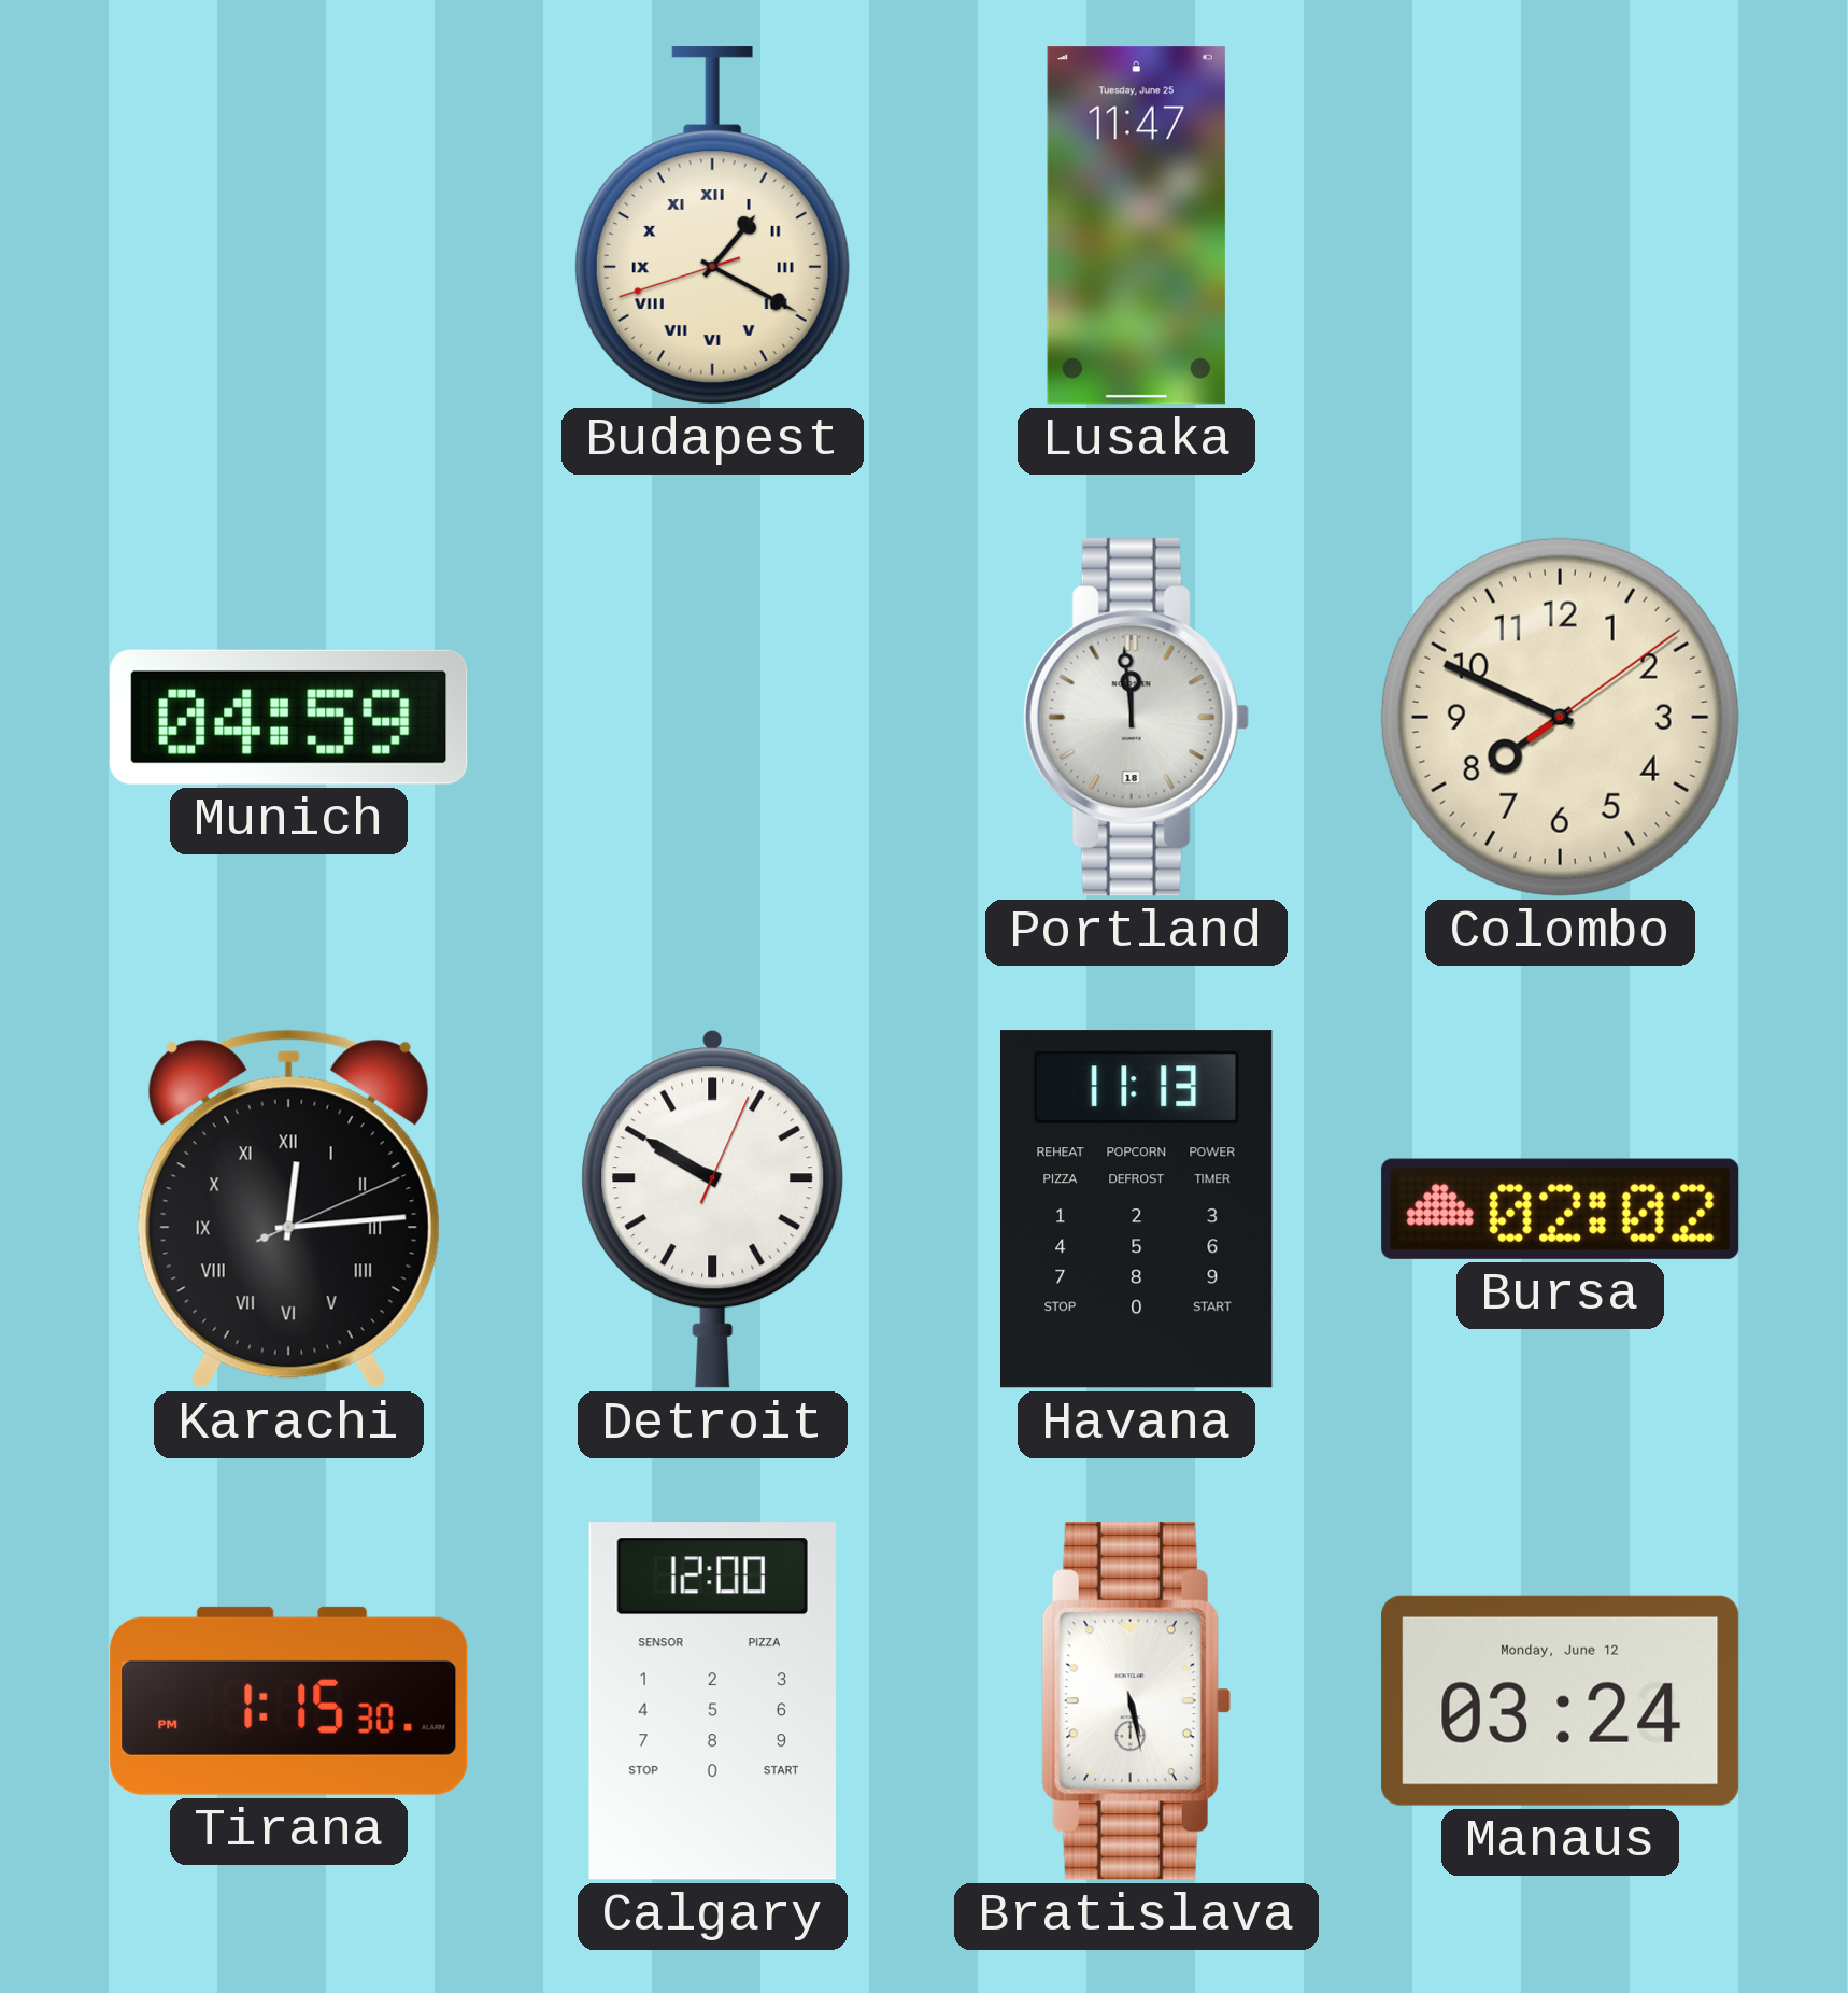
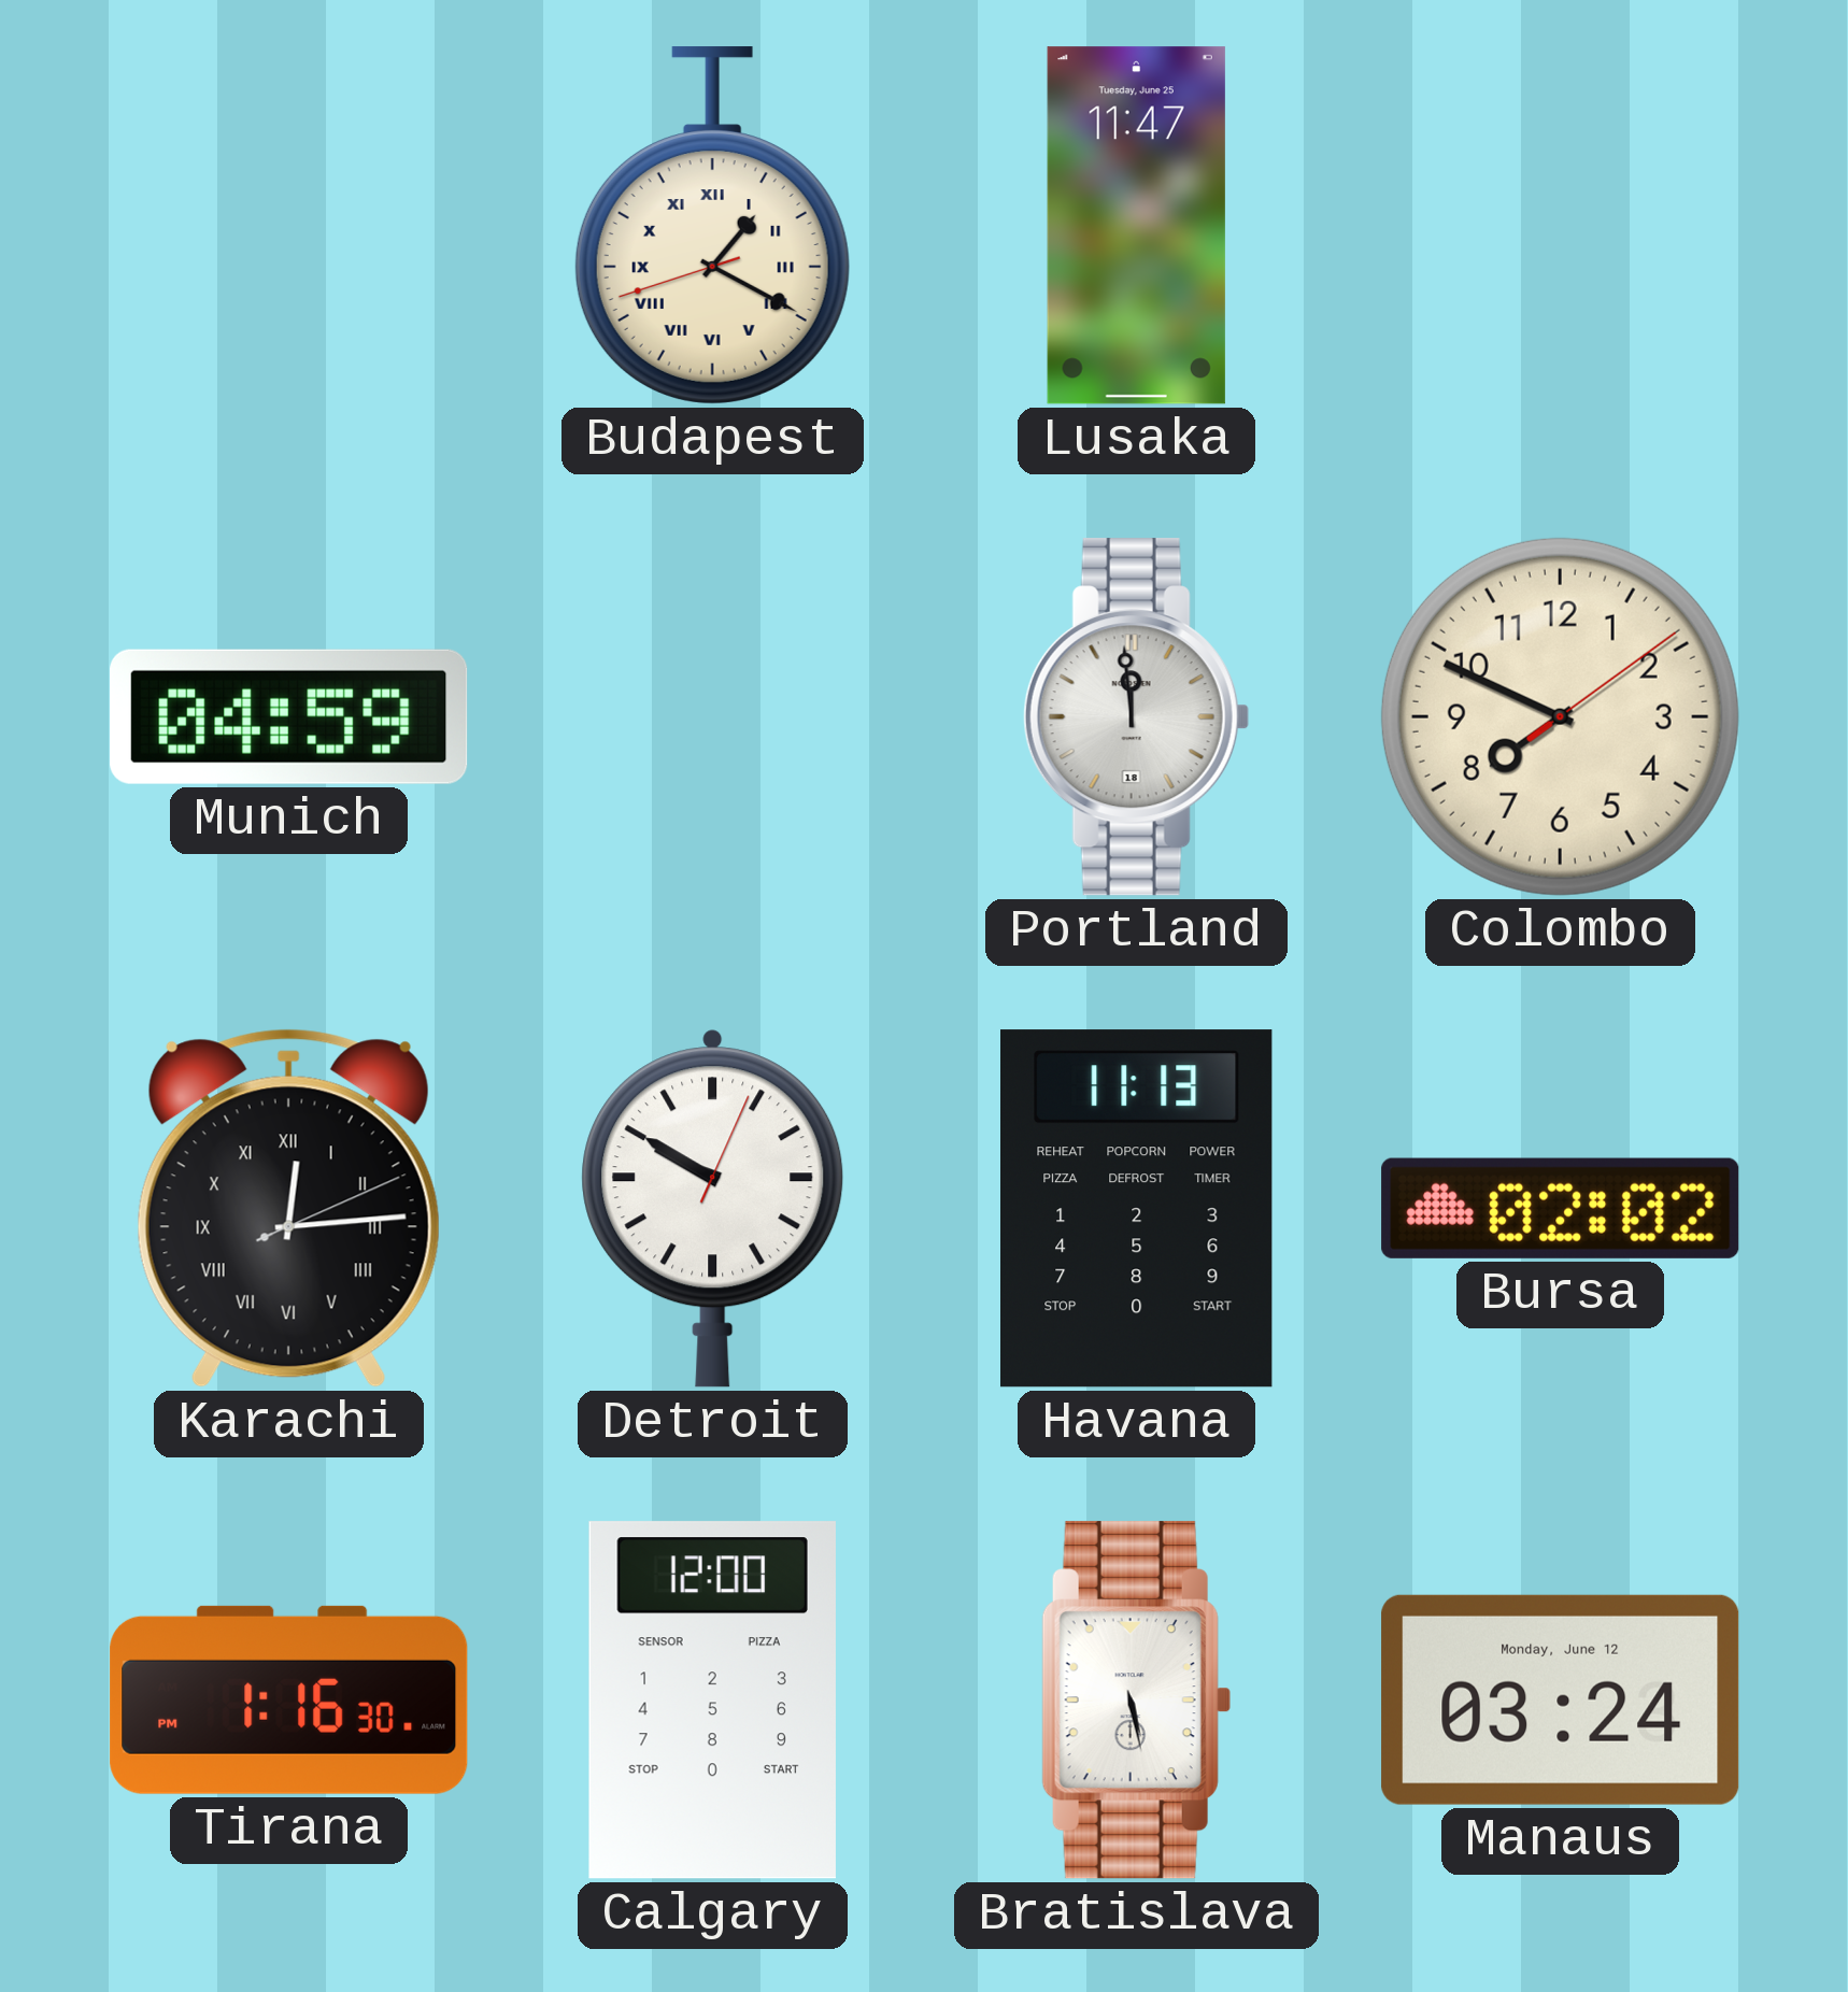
Tirana: 1:15 -> 1:16
